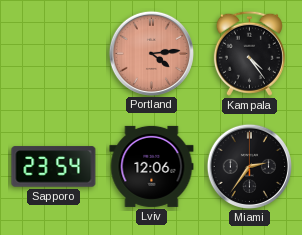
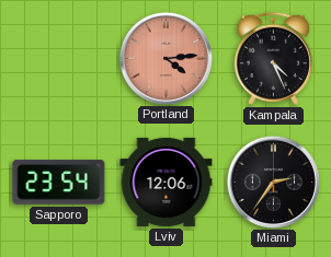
Kampala: 4:24 -> 4:26
